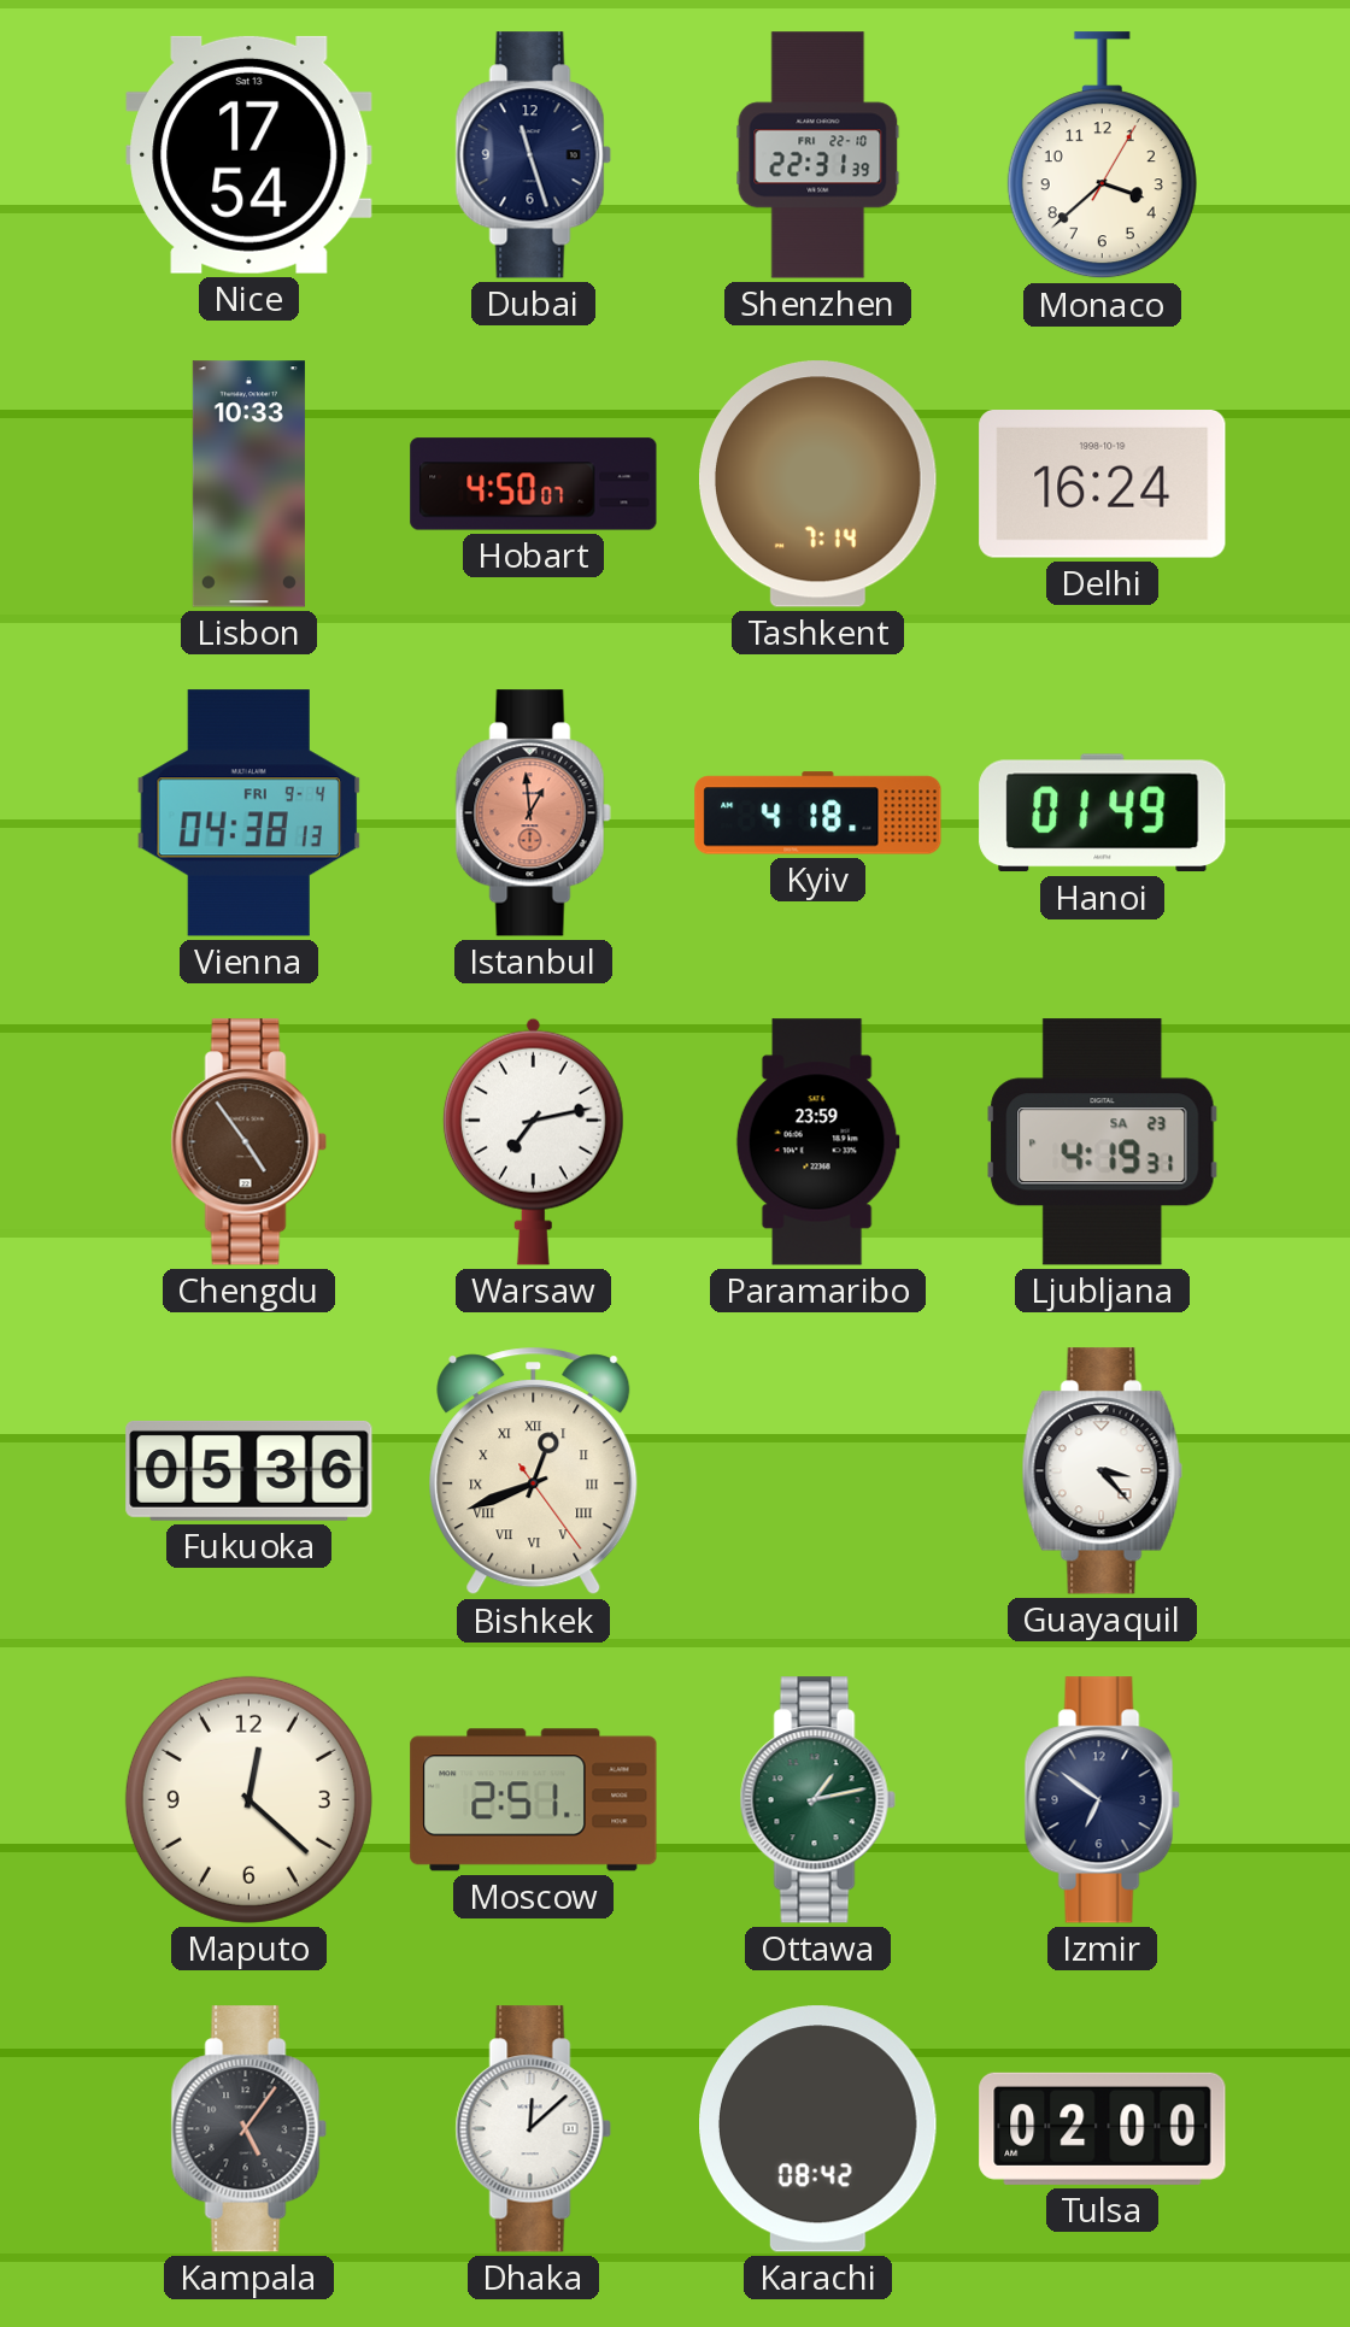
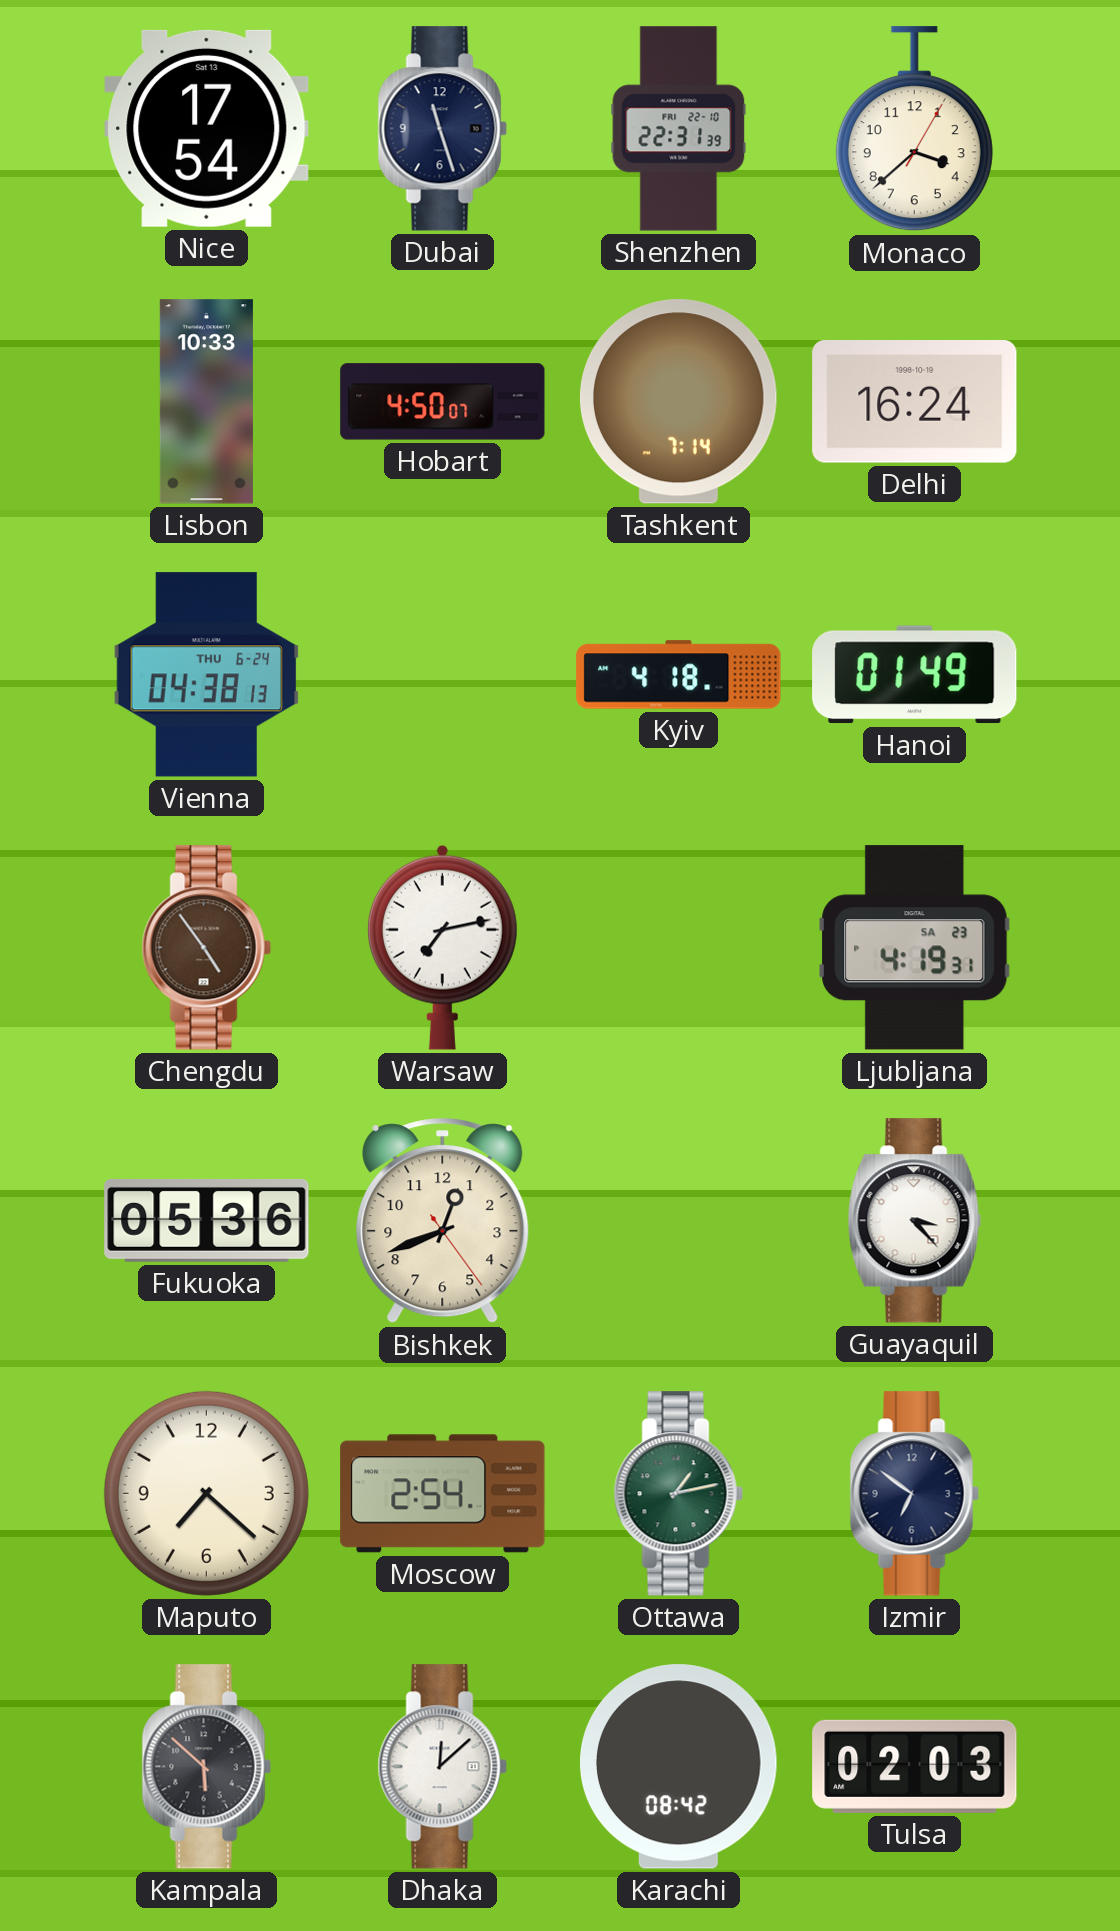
Vienna date: FRI 9-4 -> THU 6-24
Istanbul: 12:59 -> none
Paramaribo: 23:59 -> none
Bishkek numerals: Roman -> Arabic
Maputo: 12:22 -> 7:22
Moscow: 2:51 -> 2:54
Kampala: 5:06 -> 5:52
Tulsa: 02:00 -> 02:03
